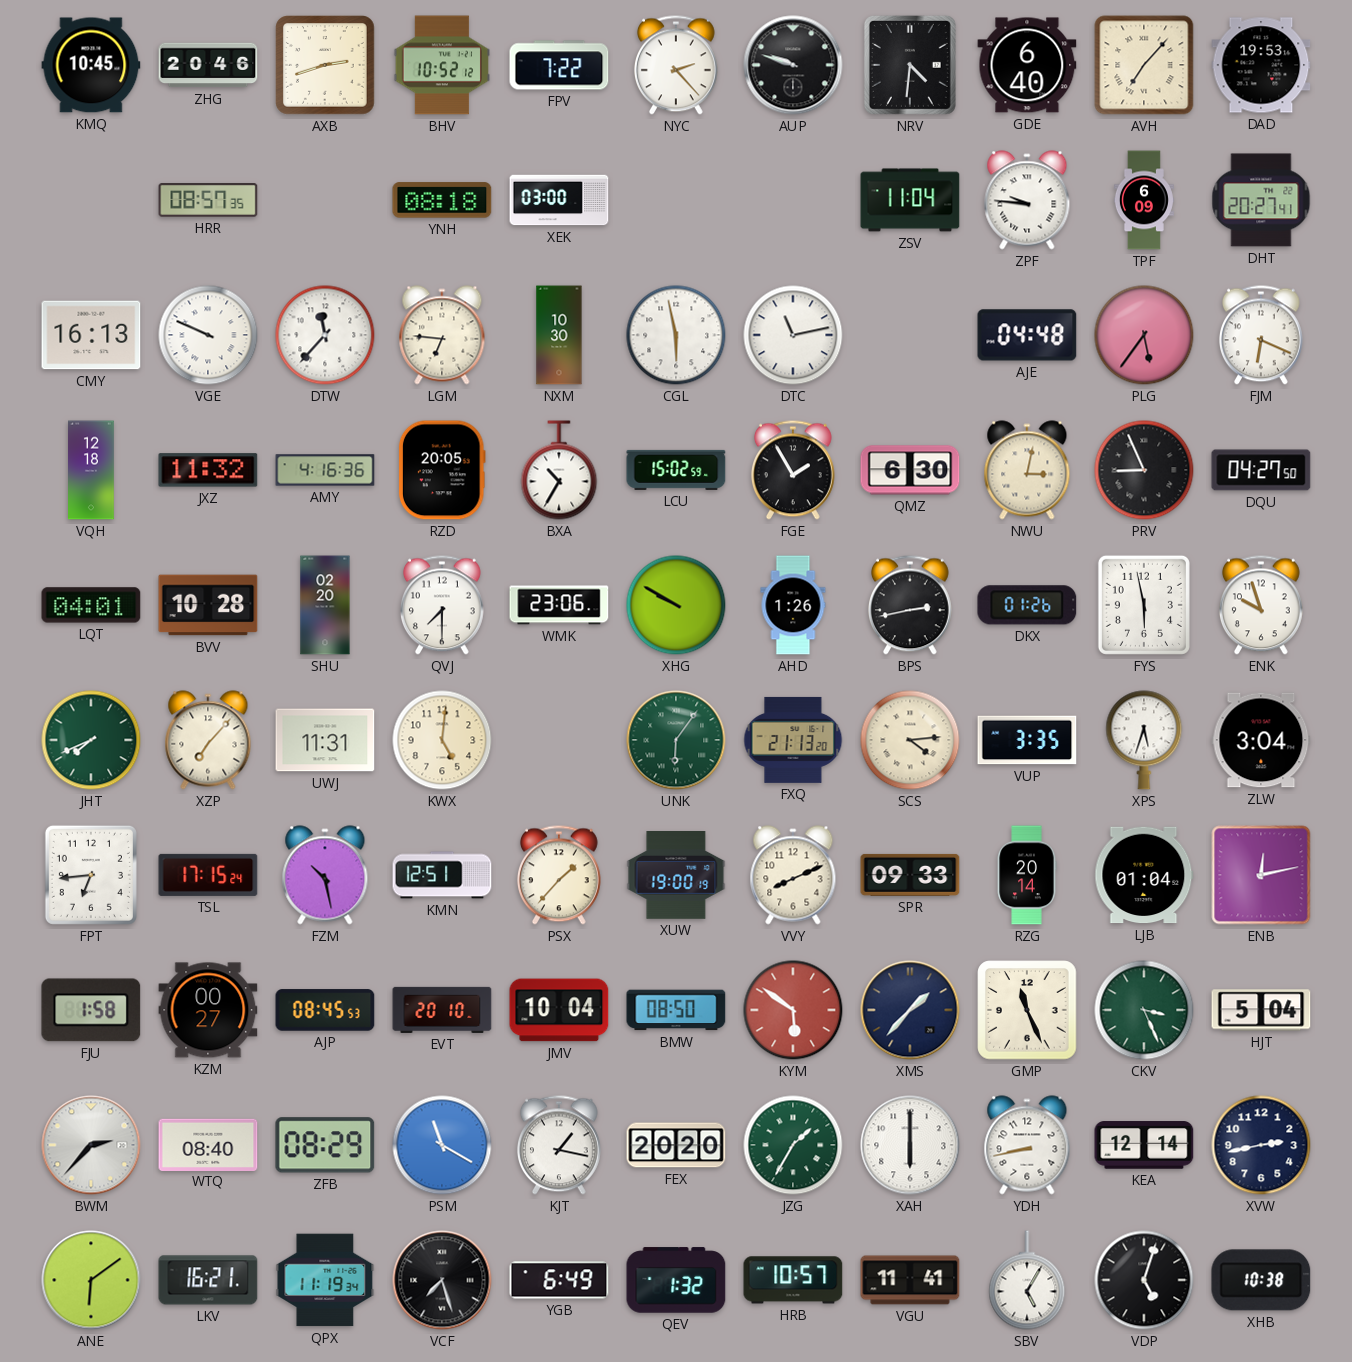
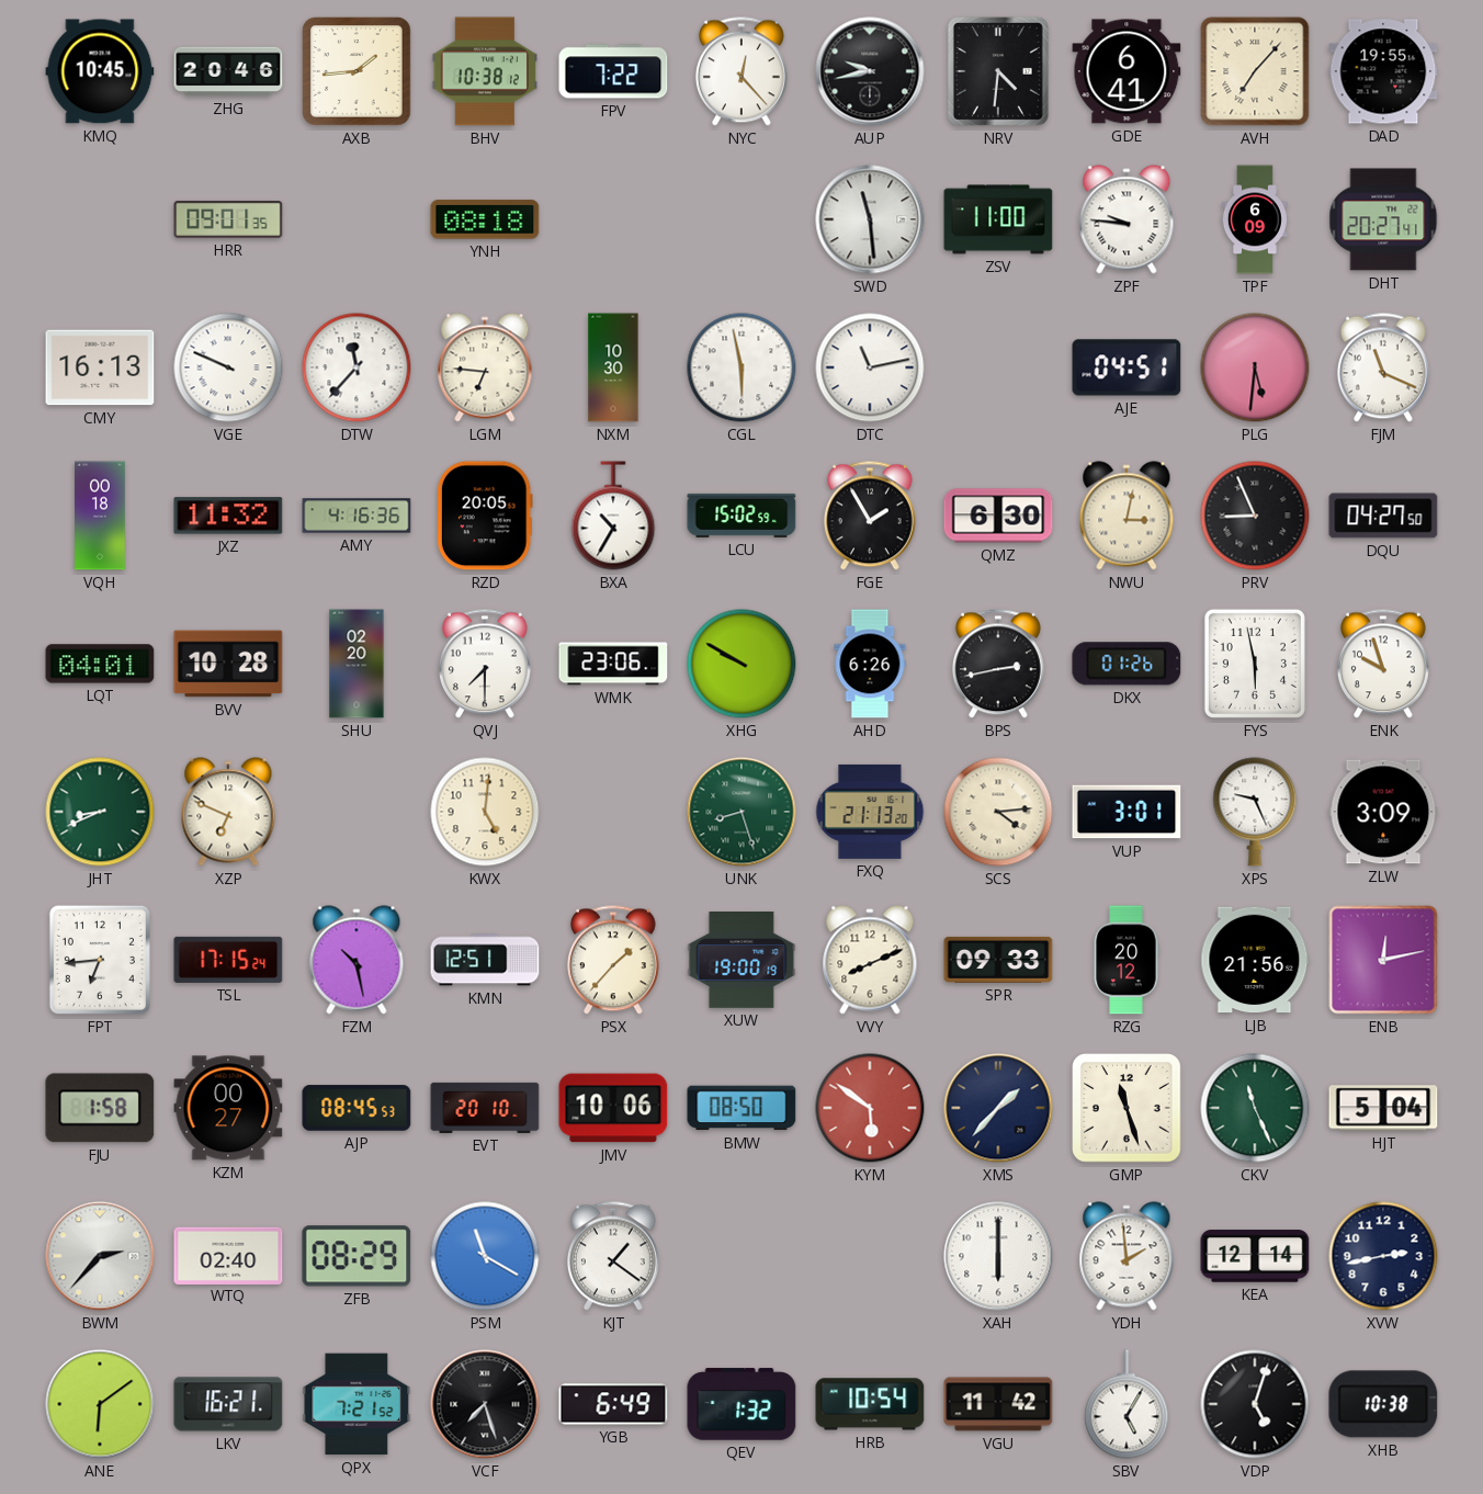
AXB: 2:42 -> 1:44
BHV: 10:52 -> 10:38
NYC: 2:23 -> 12:23
AUP: 9:48 -> 9:43
GDE: 6:40 -> 6:41
DAD: 19:53 -> 19:55
HRR: 08:57 -> 09:01
XEK: 03:00 -> none
SWD: none -> 11:29
ZSV: 11:04 -> 11:00
AJE: 04:48 -> 04:51
PLG: 5:36 -> 5:31
FJM: 6:19 -> 11:19
VQH: 12:18 -> 00:18
AHD: 1:26 -> 6:26
JHT: 7:41 -> 8:41
XZP: 7:07 -> 6:49
UWJ: 11:31 -> none
UNK: 6:06 -> 8:27
VUP: 3:35 -> 3:01
XPS: 5:33 -> 9:26
ZLW: 3:04 -> 3:09
RZG: 20:14 -> 20:12
LJB: 01:04 -> 21:56
JMV: 10:04 -> 10:06
GMP: 11:26 -> 11:27
CKV: 3:26 -> 11:26
WTQ: 08:40 -> 02:40
KJT: 1:17 -> 1:21
FEX: 20:20 -> none
JZG: 1:35 -> none
YDH: 8:43 -> 1:59
QPX: 11:19 -> 7:21
HRB: 10:57 -> 10:54
VGU: 11:41 -> 11:42
